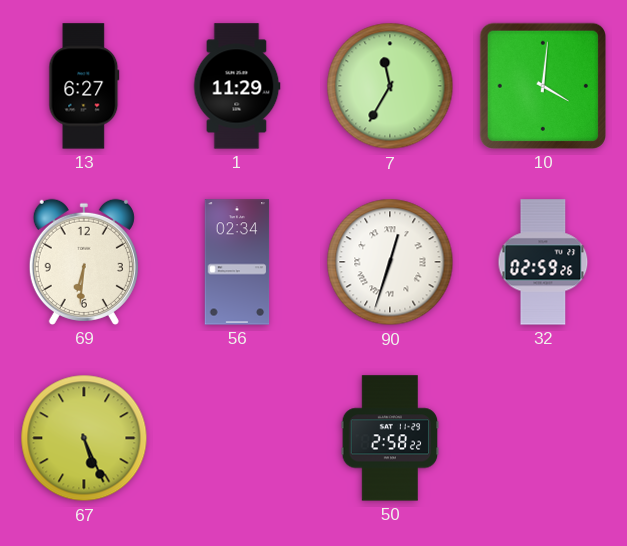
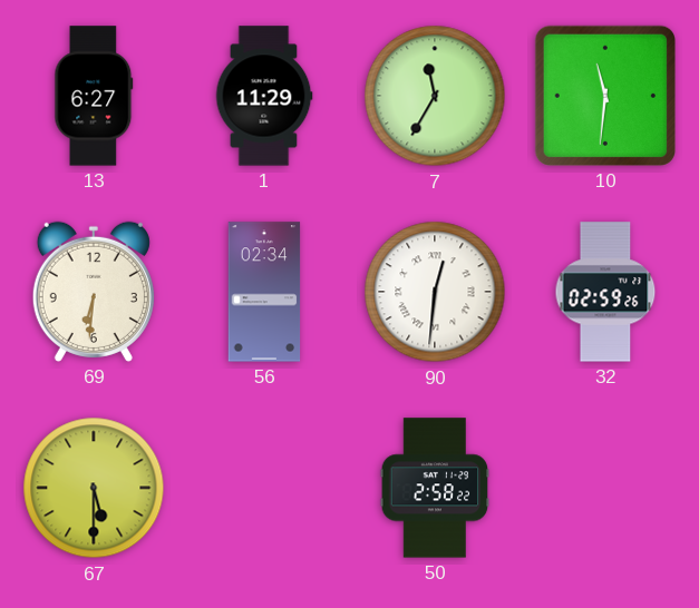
10: 4:01 -> 11:31
90: 12:33 -> 12:31
67: 5:26 -> 5:30
